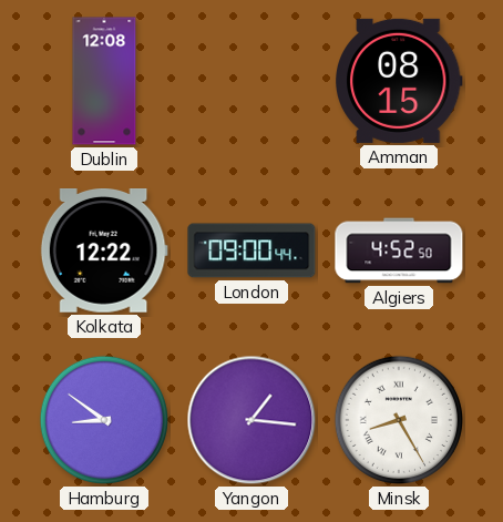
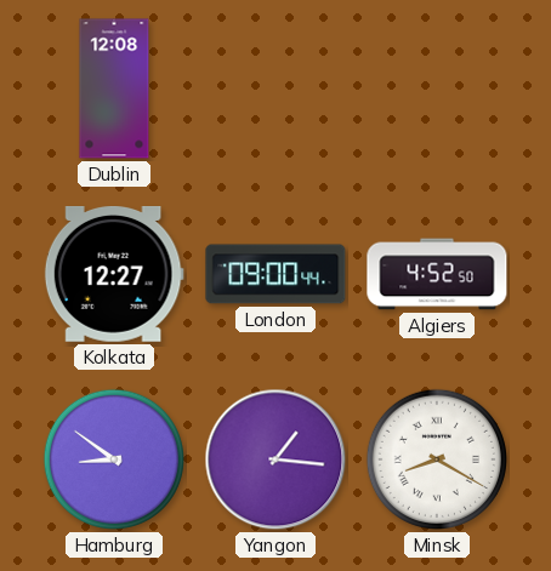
Amman: 08:15 -> none
Kolkata: 12:22 -> 12:27
Minsk: 8:25 -> 8:20
